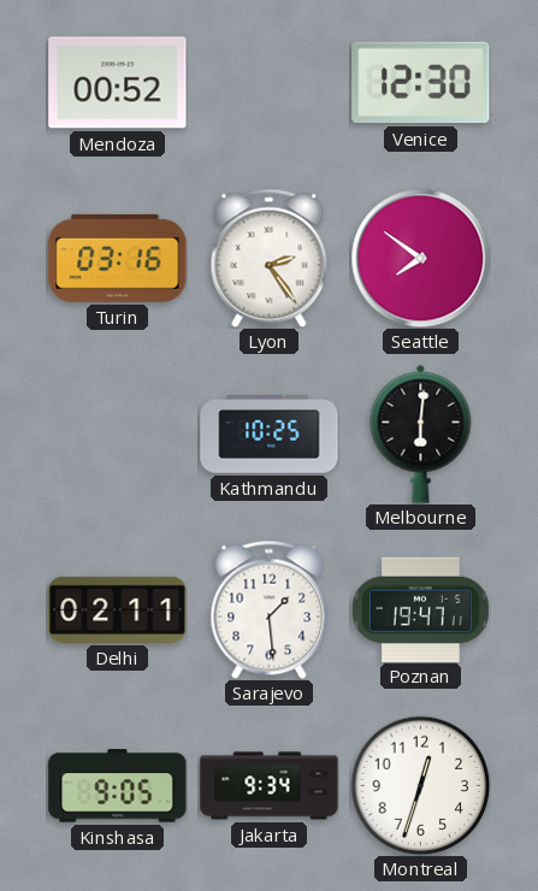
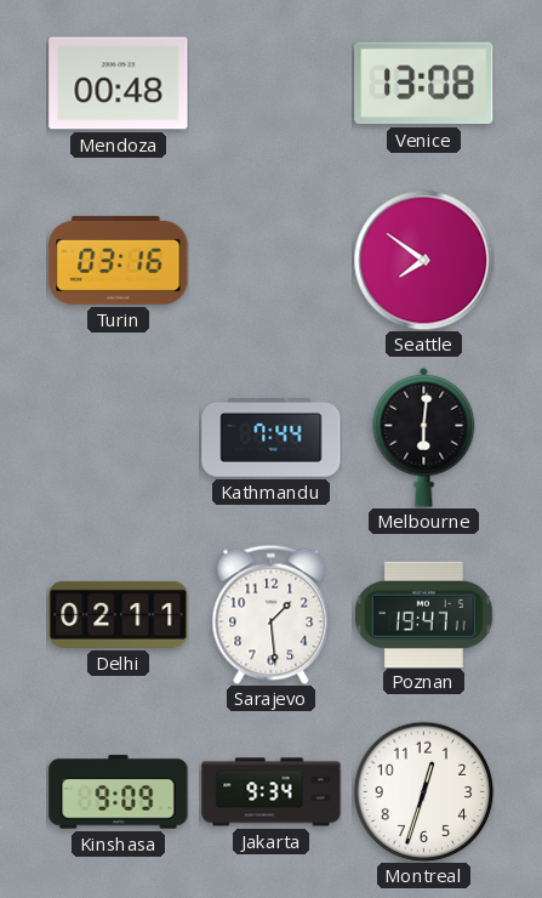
Mendoza: 00:52 -> 00:48
Venice: 12:30 -> 13:08
Lyon: 2:24 -> none
Kathmandu: 10:25 -> 7:44
Kinshasa: 9:05 -> 9:09
